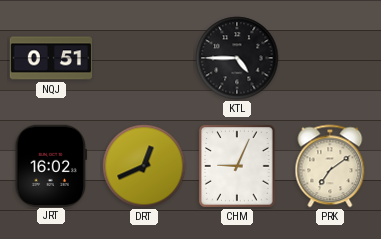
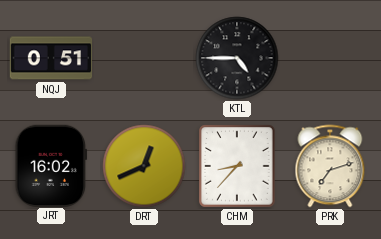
CHM: 9:04 -> 8:37
PRK: 7:09 -> 7:12
